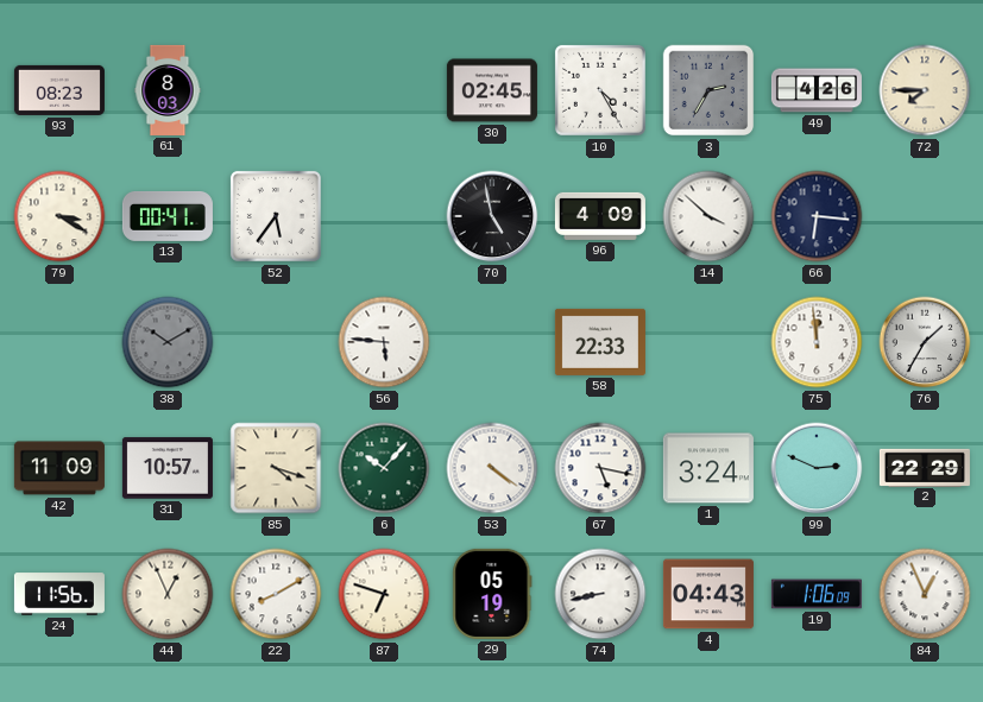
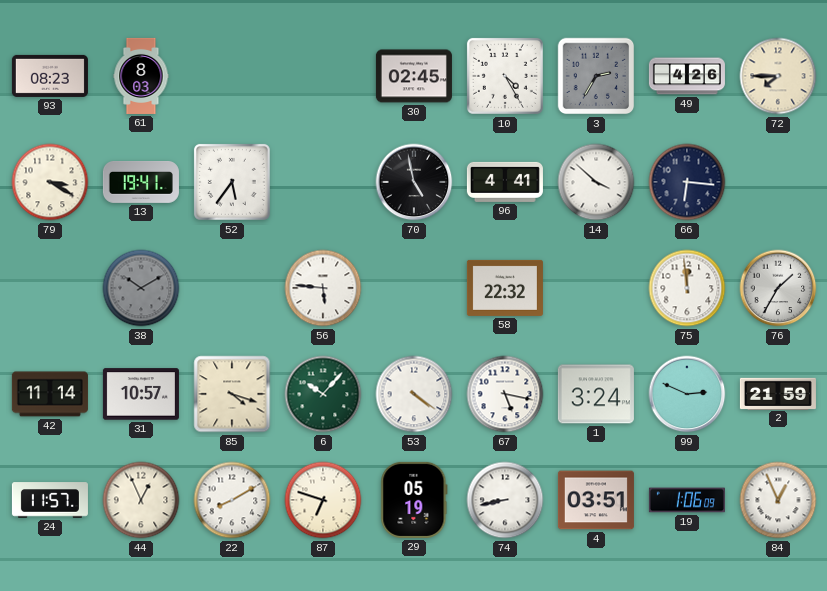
13: 00:41 -> 19:41
96: 4:09 -> 4:41
58: 22:33 -> 22:32
42: 11:09 -> 11:14
2: 22:29 -> 21:59
24: 11:56 -> 11:57
4: 04:43 -> 03:51
